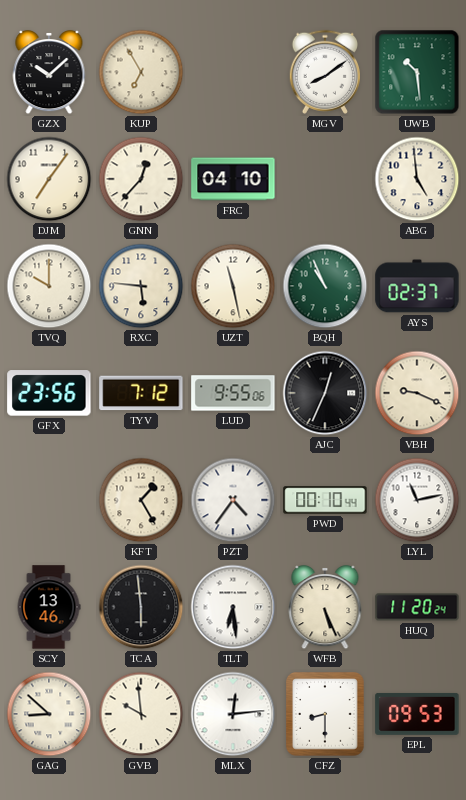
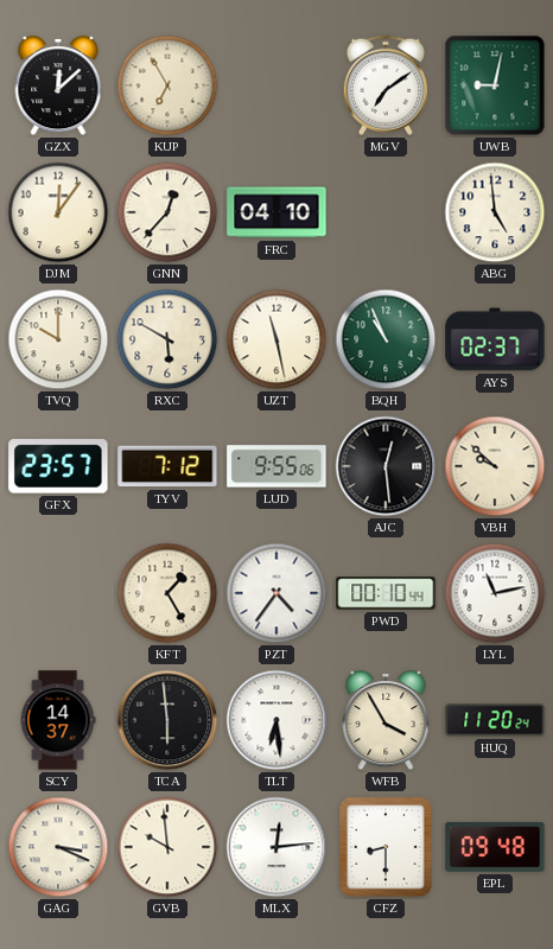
GZX: 10:08 -> 12:08
MGV: 8:09 -> 7:09
UWB: 10:29 -> 9:02
DJM: 7:06 -> 12:06
RXC: 5:46 -> 5:50
GFX: 23:56 -> 23:57
AJC: 12:34 -> 12:29
VBH: 9:19 -> 9:52
SCY: 13:46 -> 14:37
WFB: 5:26 -> 3:55
GAG: 8:52 -> 3:19
EPL: 09:53 -> 09:48
